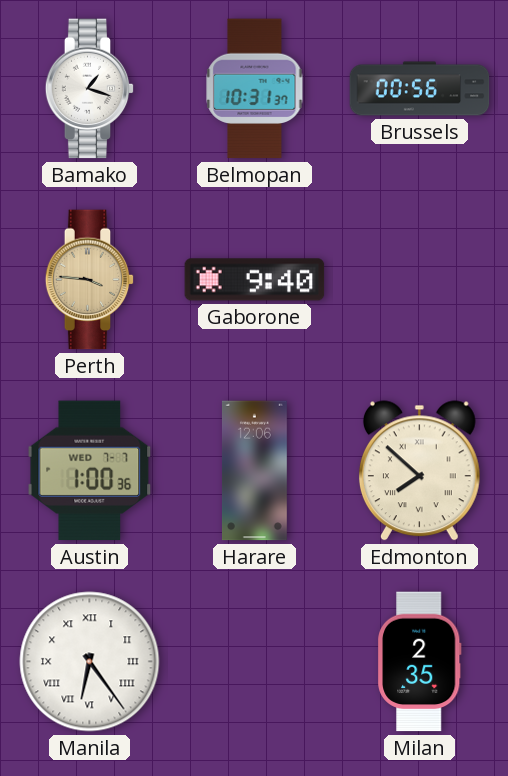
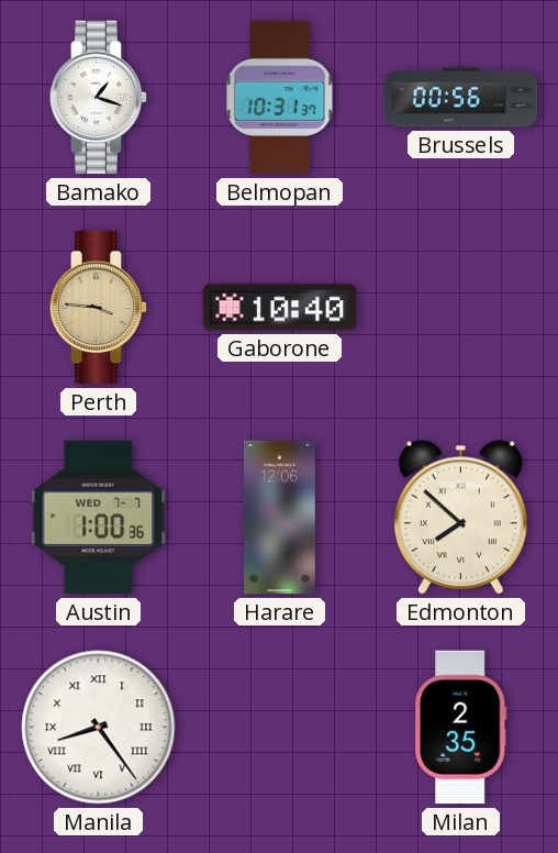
Gaborone: 9:40 -> 10:40
Manila: 6:24 -> 8:24
